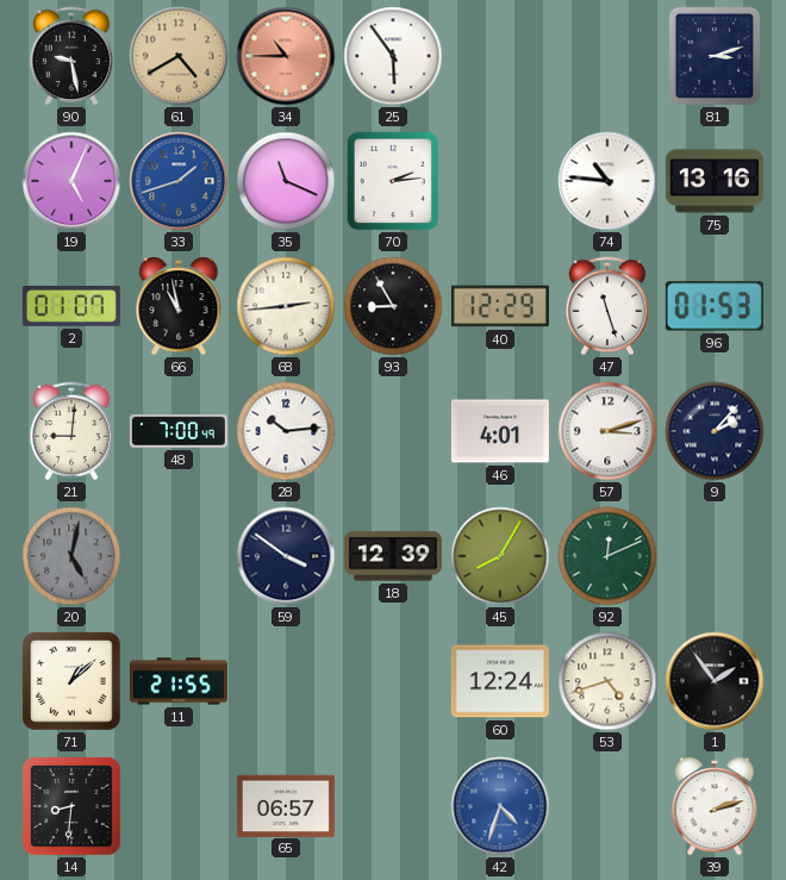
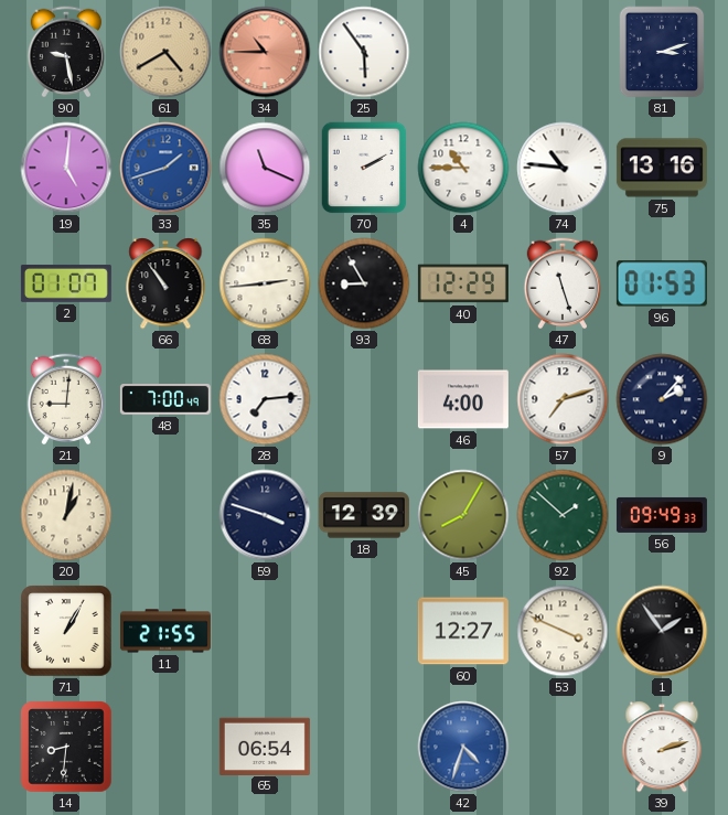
19: 5:04 -> 5:01
70: 2:14 -> 2:10
4: none -> 10:45
66: 10:58 -> 10:54
28: 10:14 -> 7:14
46: 4:01 -> 4:00
57: 3:12 -> 7:12
20: 5:02 -> 1:02
20 dial: grey -> cream
59: 3:51 -> 3:48
92: 12:11 -> 1:52
56: none -> 09:49
71: 1:08 -> 1:05
60: 12:24 -> 12:27
53: 4:42 -> 3:49
65: 06:57 -> 06:54
